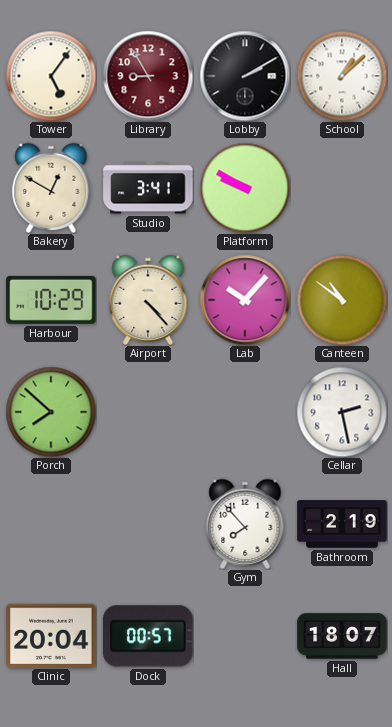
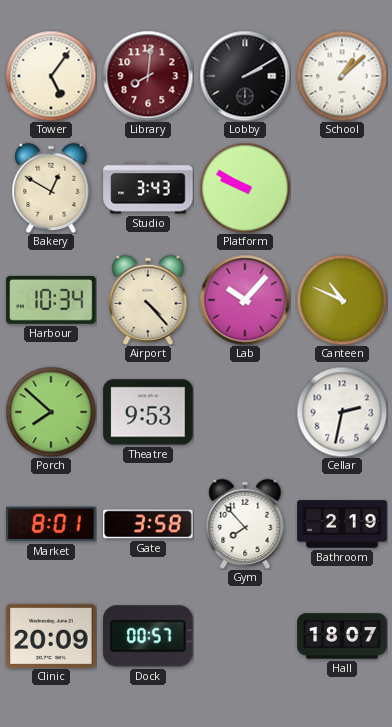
Library: 8:55 -> 8:01
Studio: 3:41 -> 3:43
Harbour: 10:29 -> 10:34
Canteen: 10:51 -> 10:49
Theatre: none -> 9:53
Cellar: 2:28 -> 2:32
Market: none -> 8:01
Gate: none -> 3:58
Clinic: 20:04 -> 20:09
